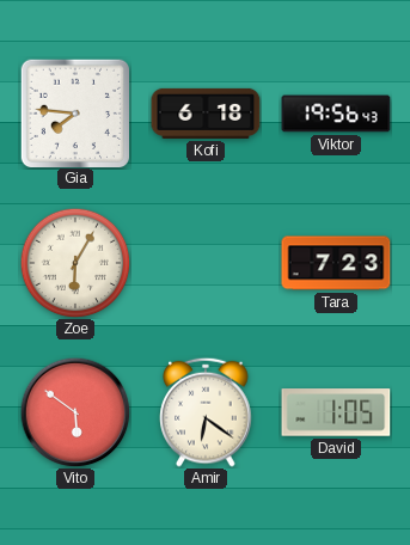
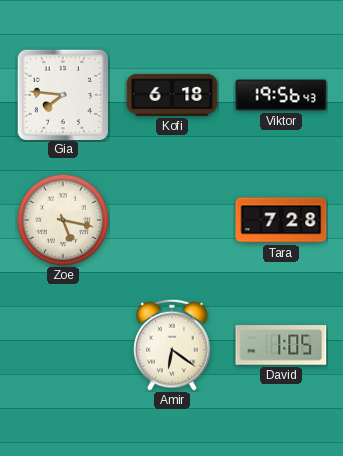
Zoe: 6:05 -> 5:17
Tara: 7:23 -> 7:28
Vito: 5:51 -> none
